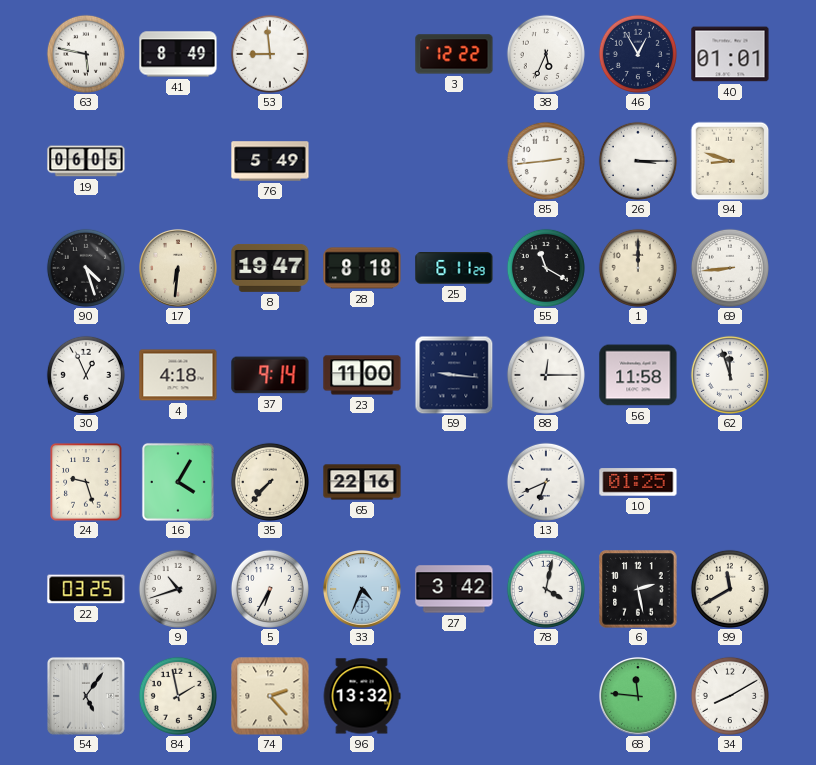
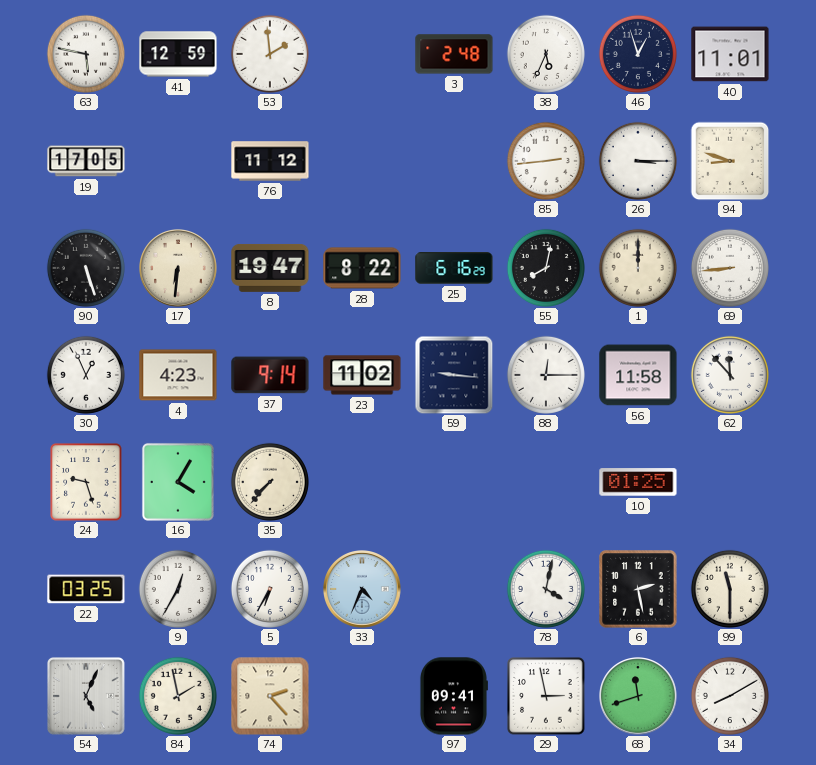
41: 8:49 -> 12:59
53: 8:59 -> 1:59
3: 12:22 -> 2:48
46: 12:55 -> 12:57
40: 01:01 -> 11:01
19: 06:05 -> 17:05
76: 5:49 -> 11:12
90: 4:27 -> 5:27
28: 8:18 -> 8:22
25: 6:11 -> 6:16
55: 11:20 -> 8:02
4: 4:18 -> 4:23
23: 11:00 -> 11:02
62: 11:57 -> 11:53
65: 22:16 -> none
13: 6:41 -> none
9: 10:42 -> 12:35
27: 3:42 -> none
99: 11:40 -> 11:30
54: 5:06 -> 5:04
96: 13:32 -> none
97: none -> 09:41
29: none -> 2:58
68: 11:46 -> 11:42
